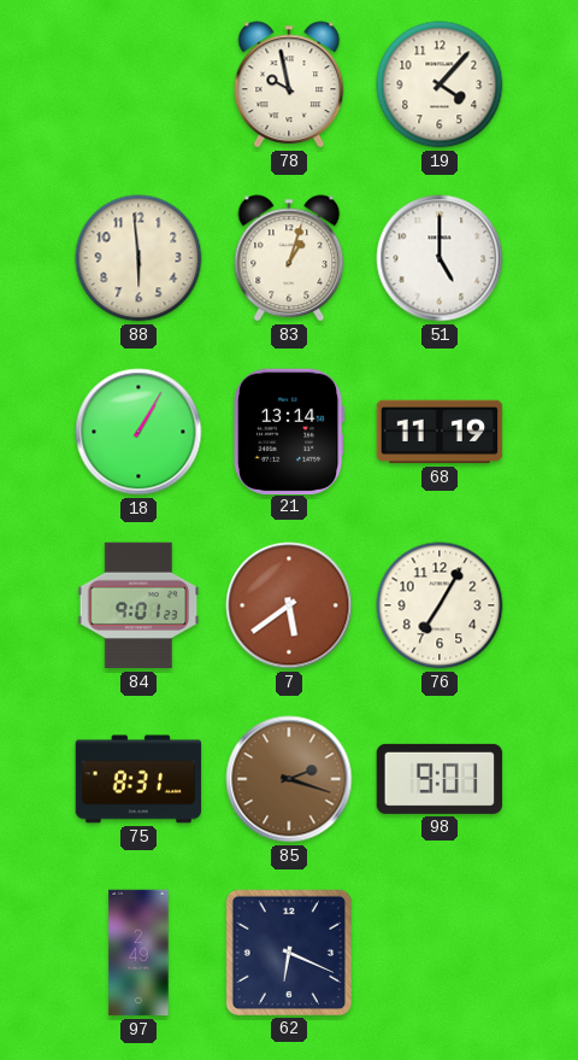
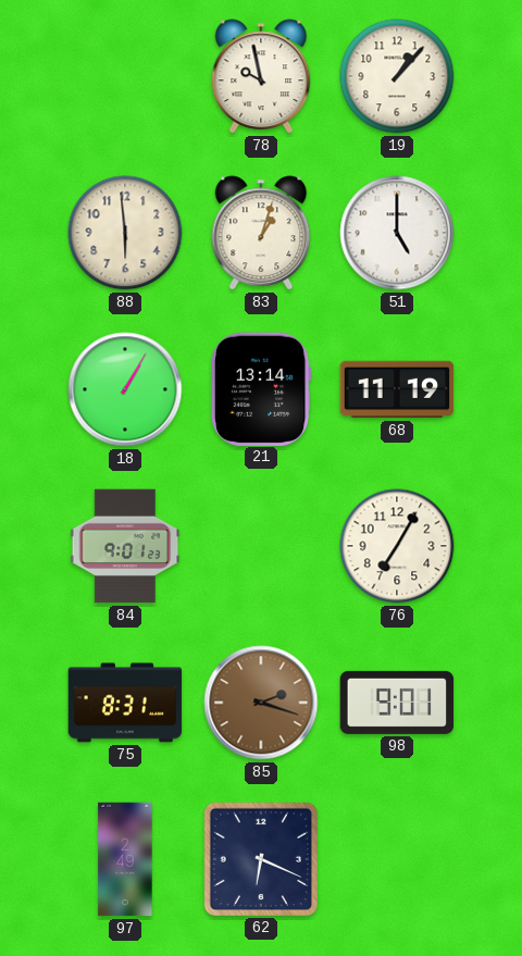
19: 4:07 -> 1:07
7: 5:39 -> none
